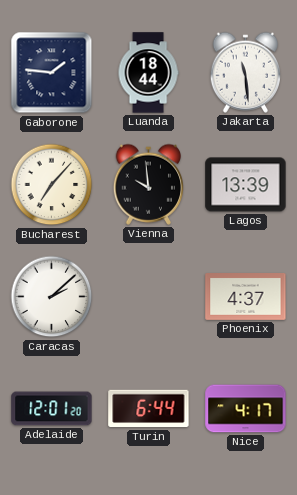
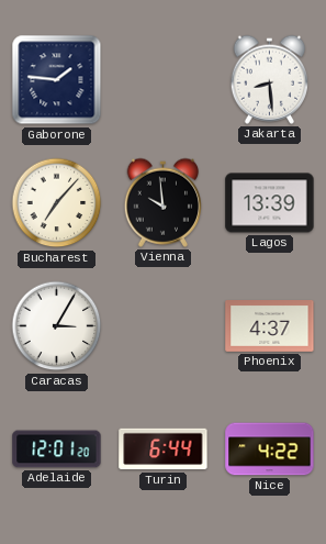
Luanda: 18:44 -> none
Jakarta: 11:29 -> 8:29
Caracas: 2:08 -> 3:05
Nice: 4:17 -> 4:22
